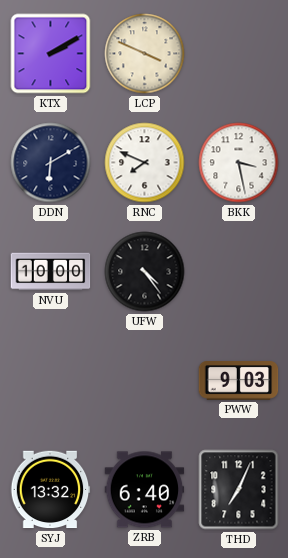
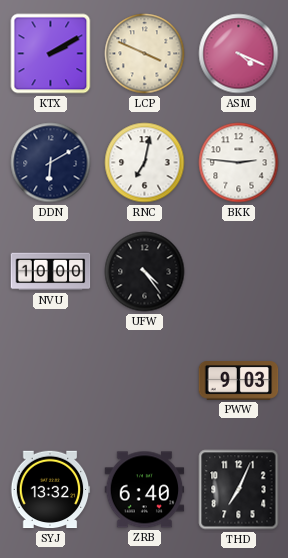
ASM: none -> 4:19
RNC: 7:49 -> 7:02
BKK: 3:28 -> 2:46
